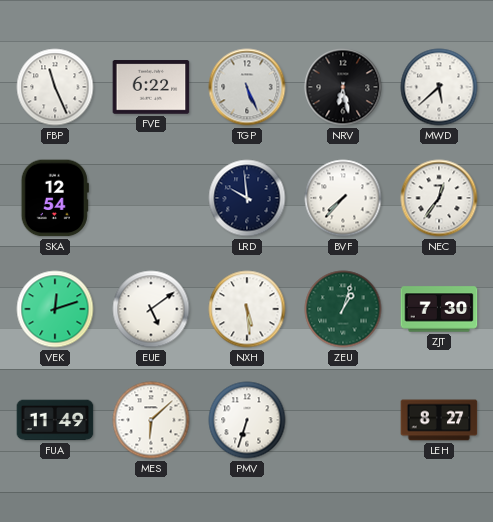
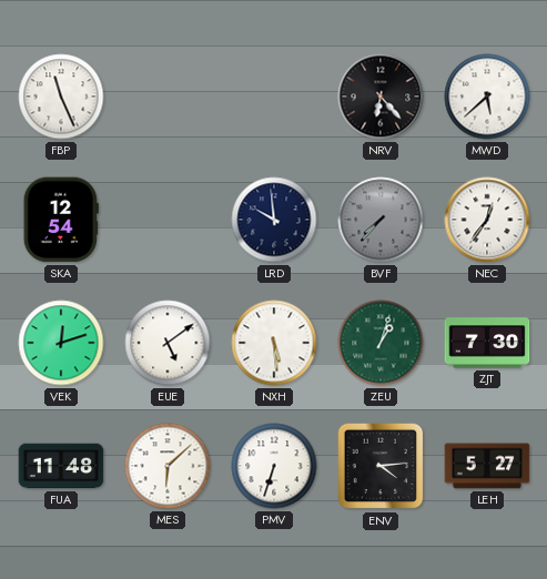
FVE: 6:22 -> none
TGP: 5:26 -> none
NRV: 6:28 -> 6:23
BVF dial: white -> grey
FUA: 11:49 -> 11:48
ENV: none -> 4:14
LEH: 8:27 -> 5:27
